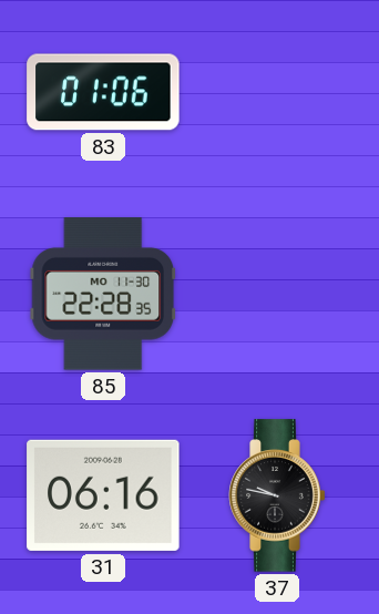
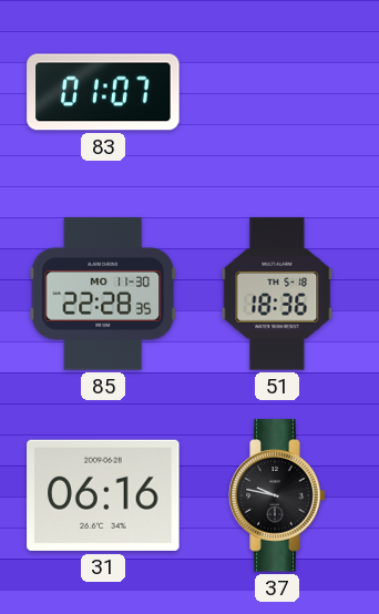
83: 01:06 -> 01:07
51: none -> 18:36
